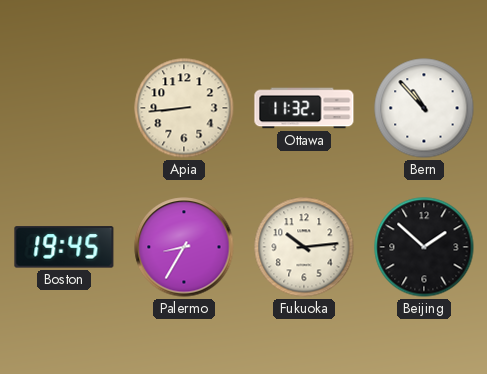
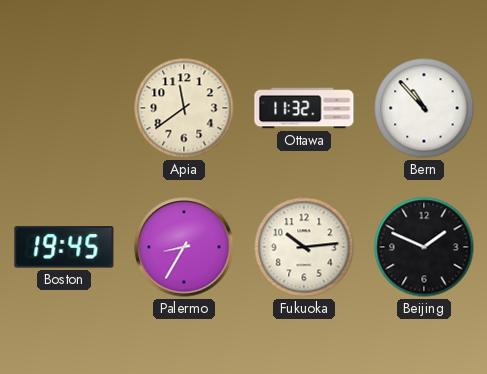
Apia: 8:44 -> 11:39
Beijing: 1:52 -> 1:49
